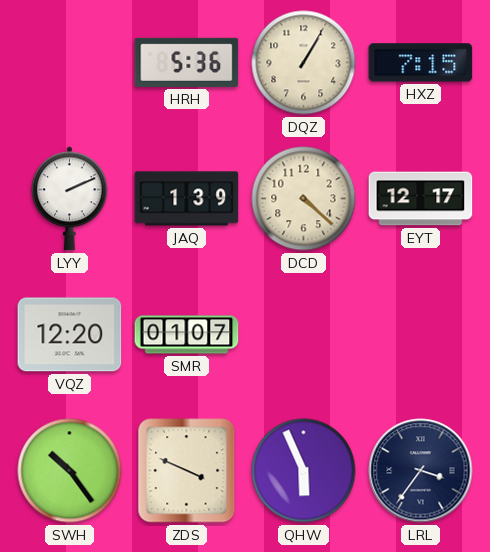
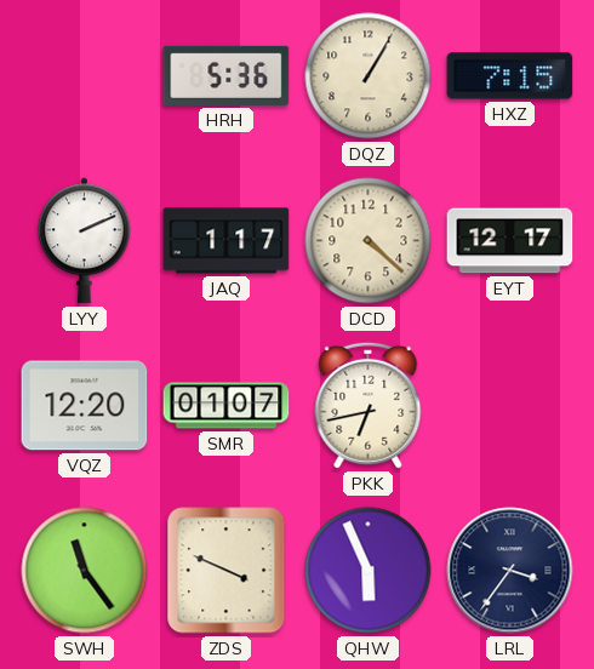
JAQ: 1:39 -> 1:17
PKK: none -> 6:43
SWH: 10:24 -> 11:24
